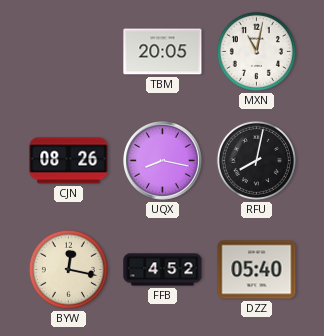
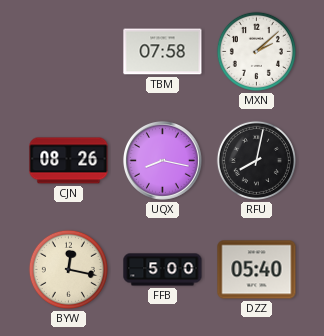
TBM: 20:05 -> 07:58
MXN: 11:02 -> 2:08
FFB: 4:52 -> 5:00
